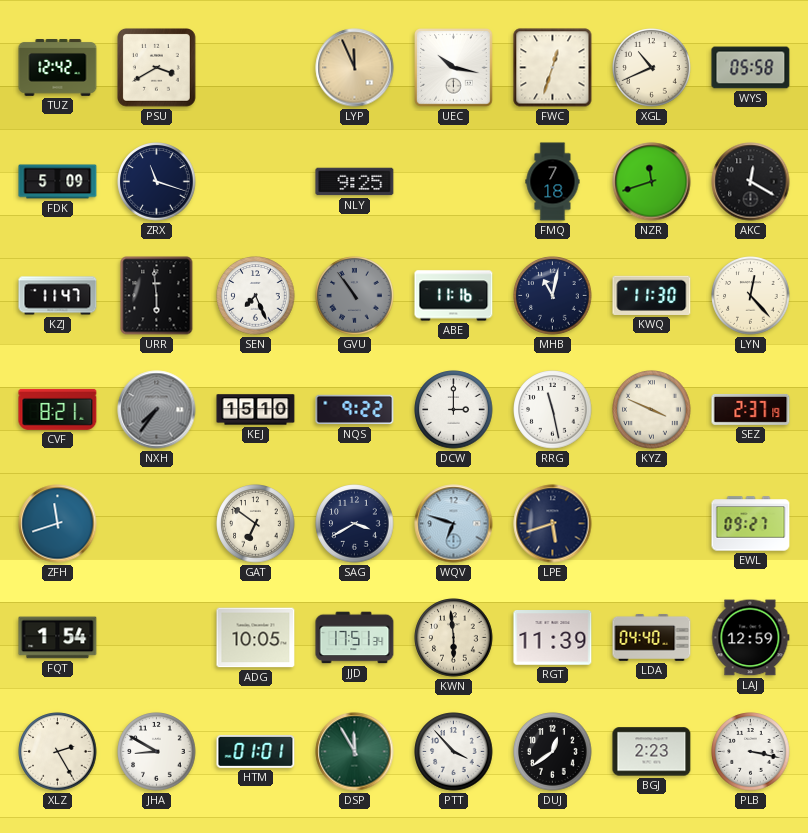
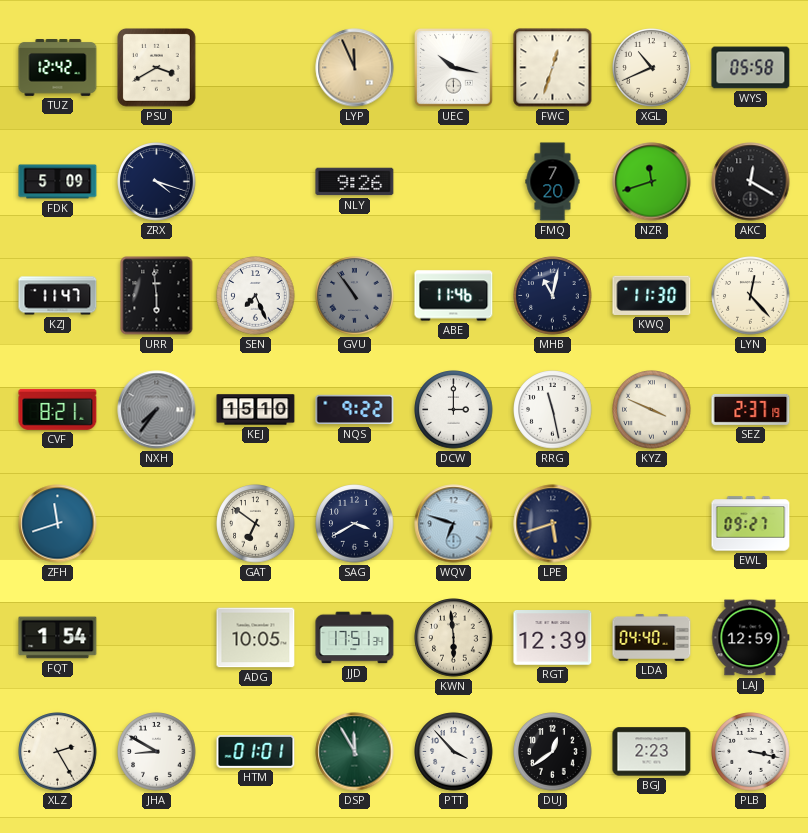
ZRX: 11:18 -> 4:18
NLY: 9:25 -> 9:26
FMQ: 7:18 -> 7:20
ABE: 11:16 -> 11:46
RGT: 11:39 -> 12:39
